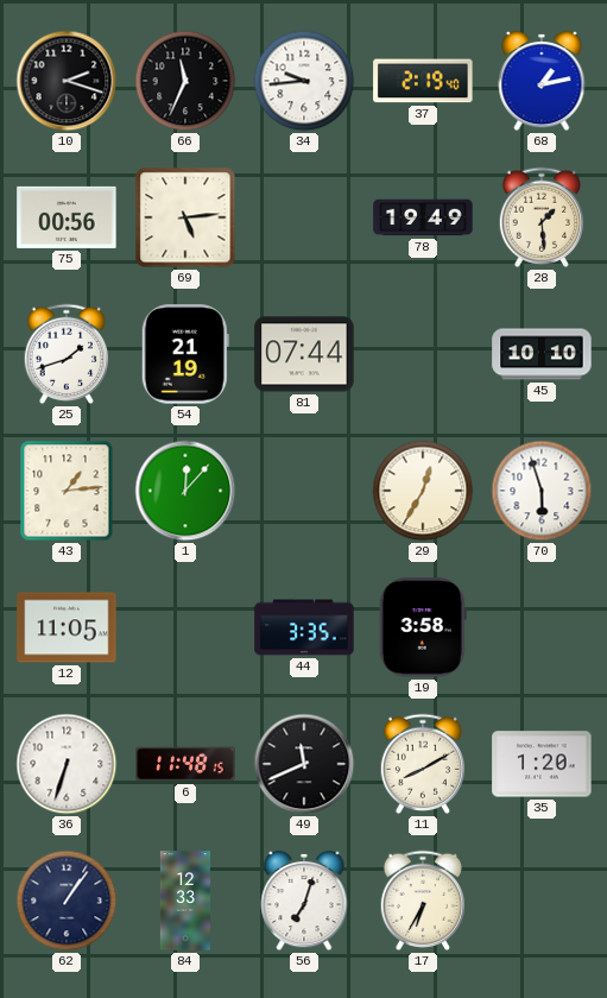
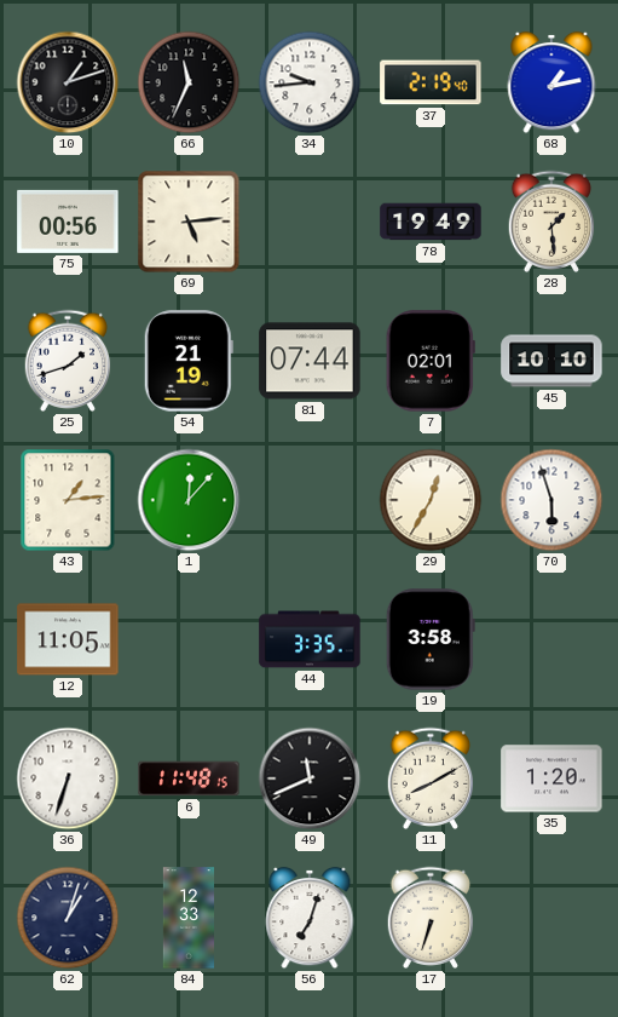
10: 2:18 -> 1:12
7: none -> 02:01
62: 1:06 -> 1:03
17: 6:35 -> 6:33
